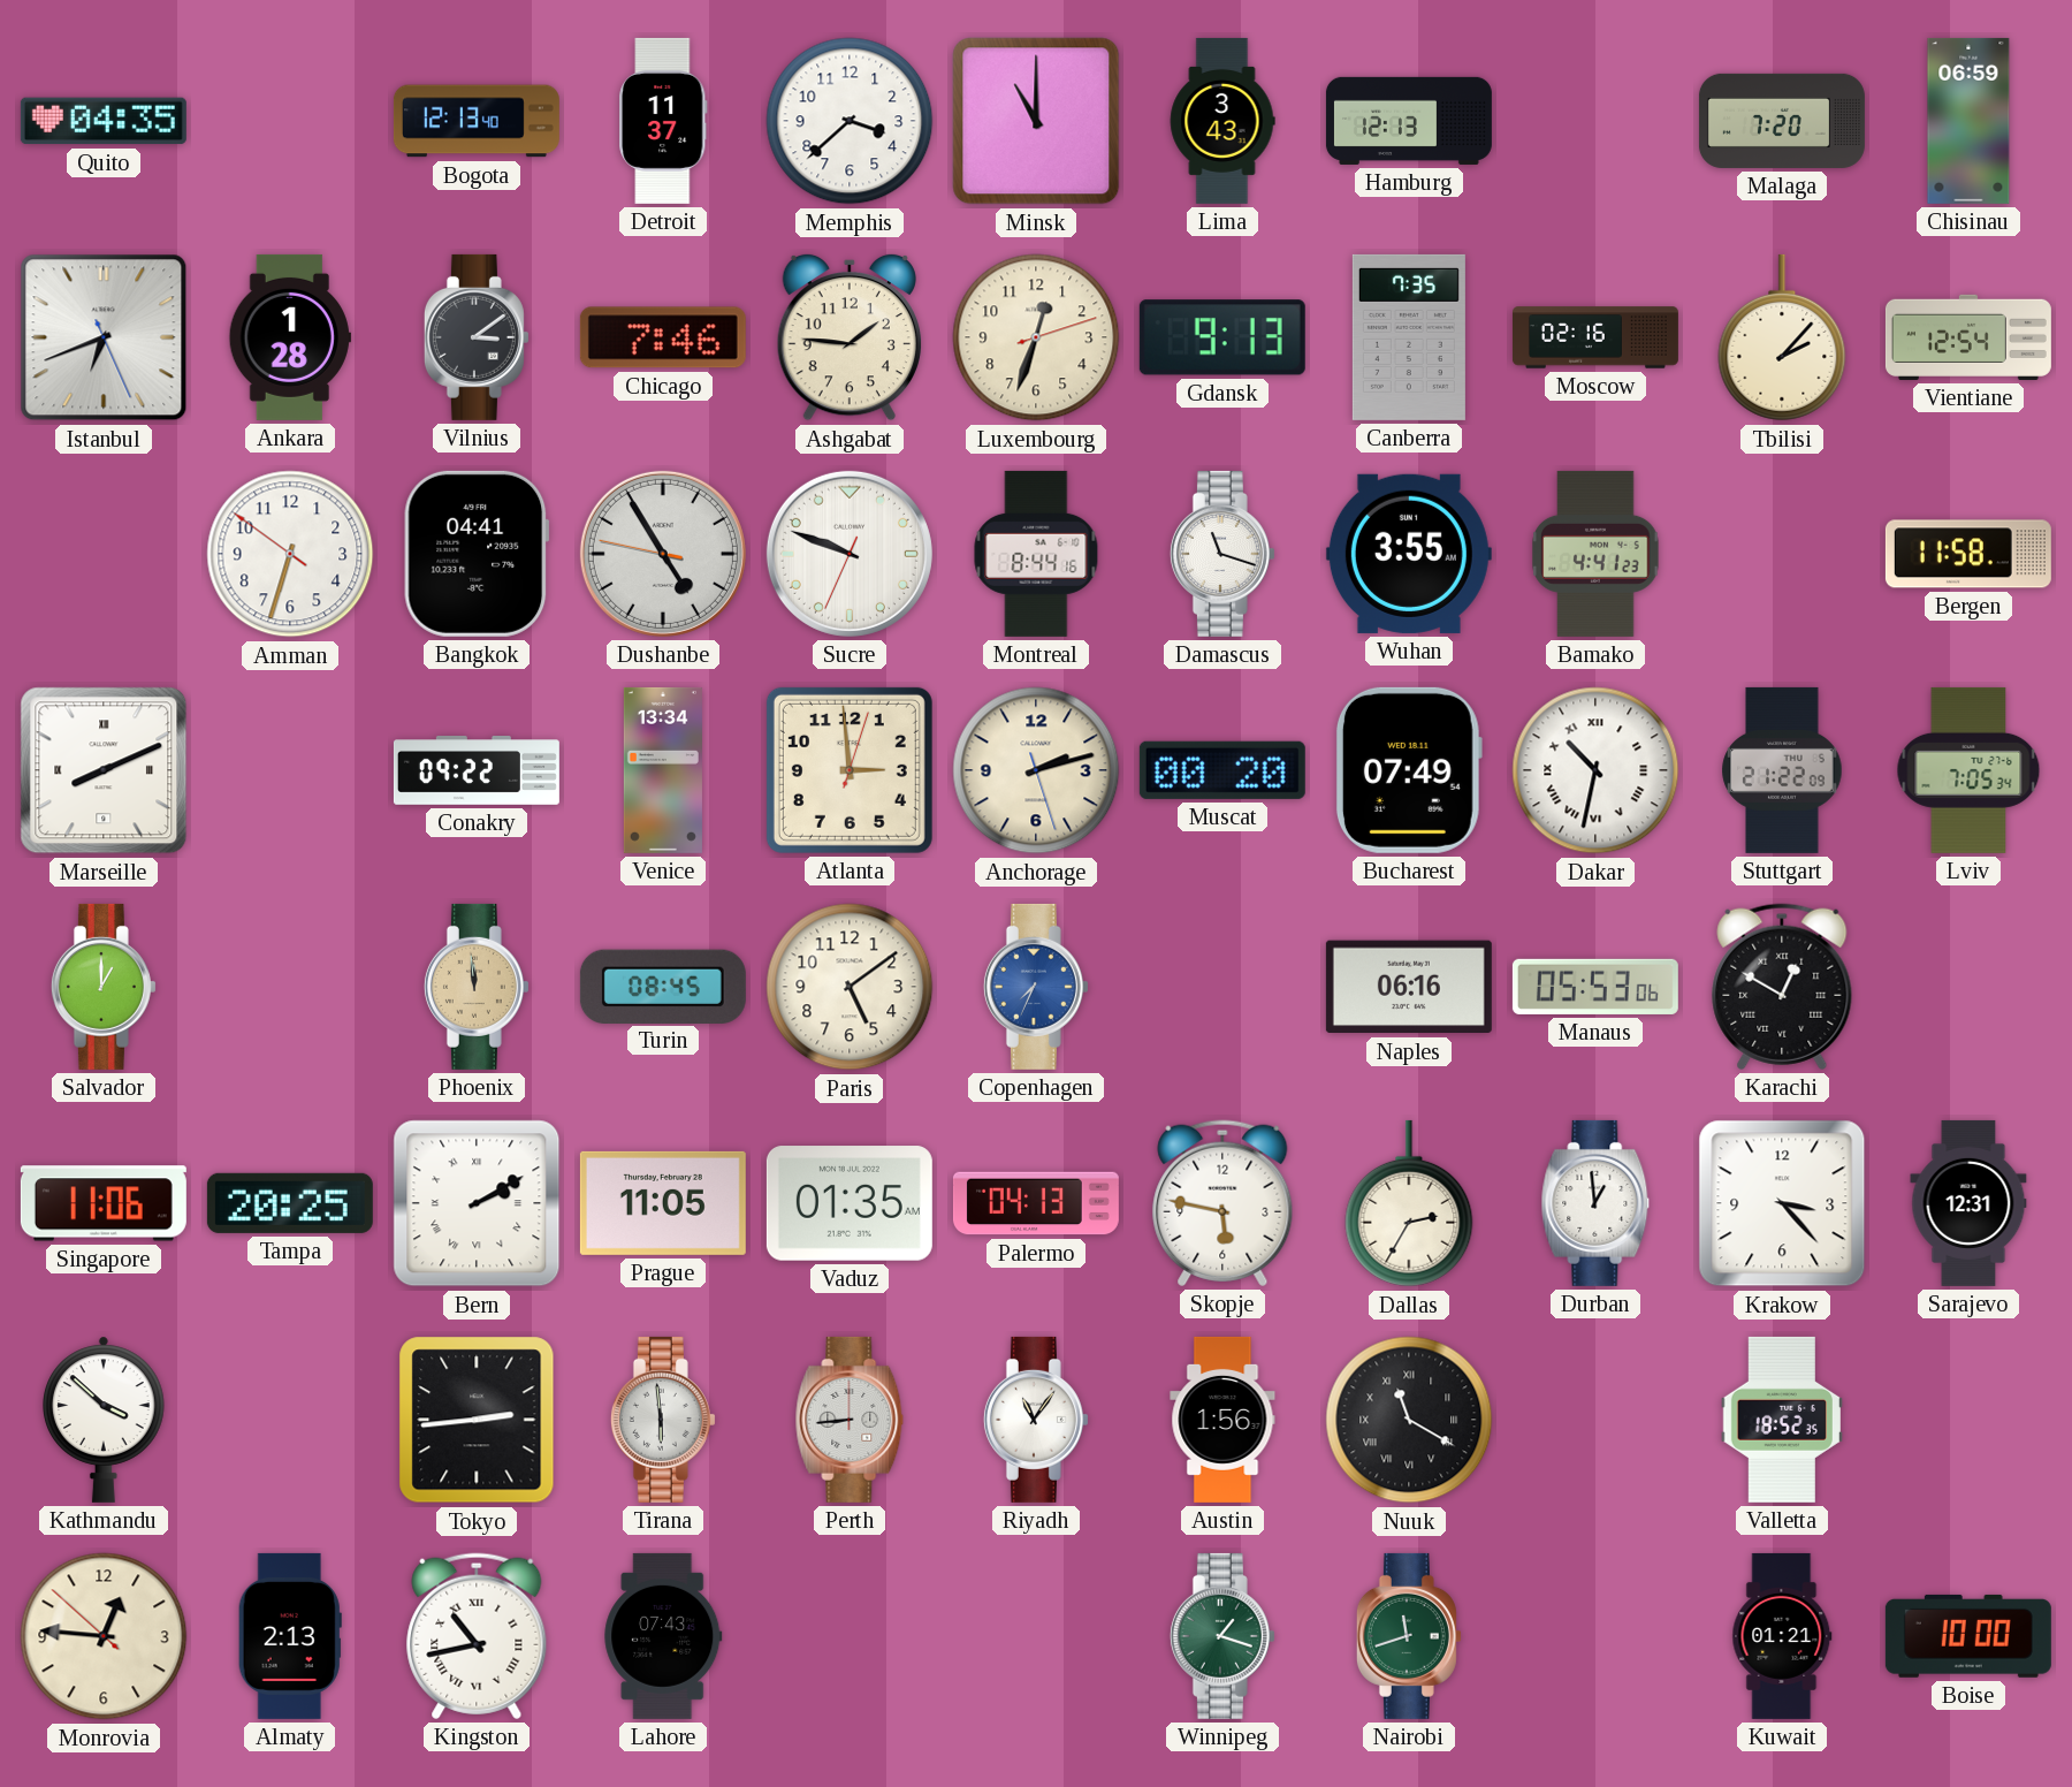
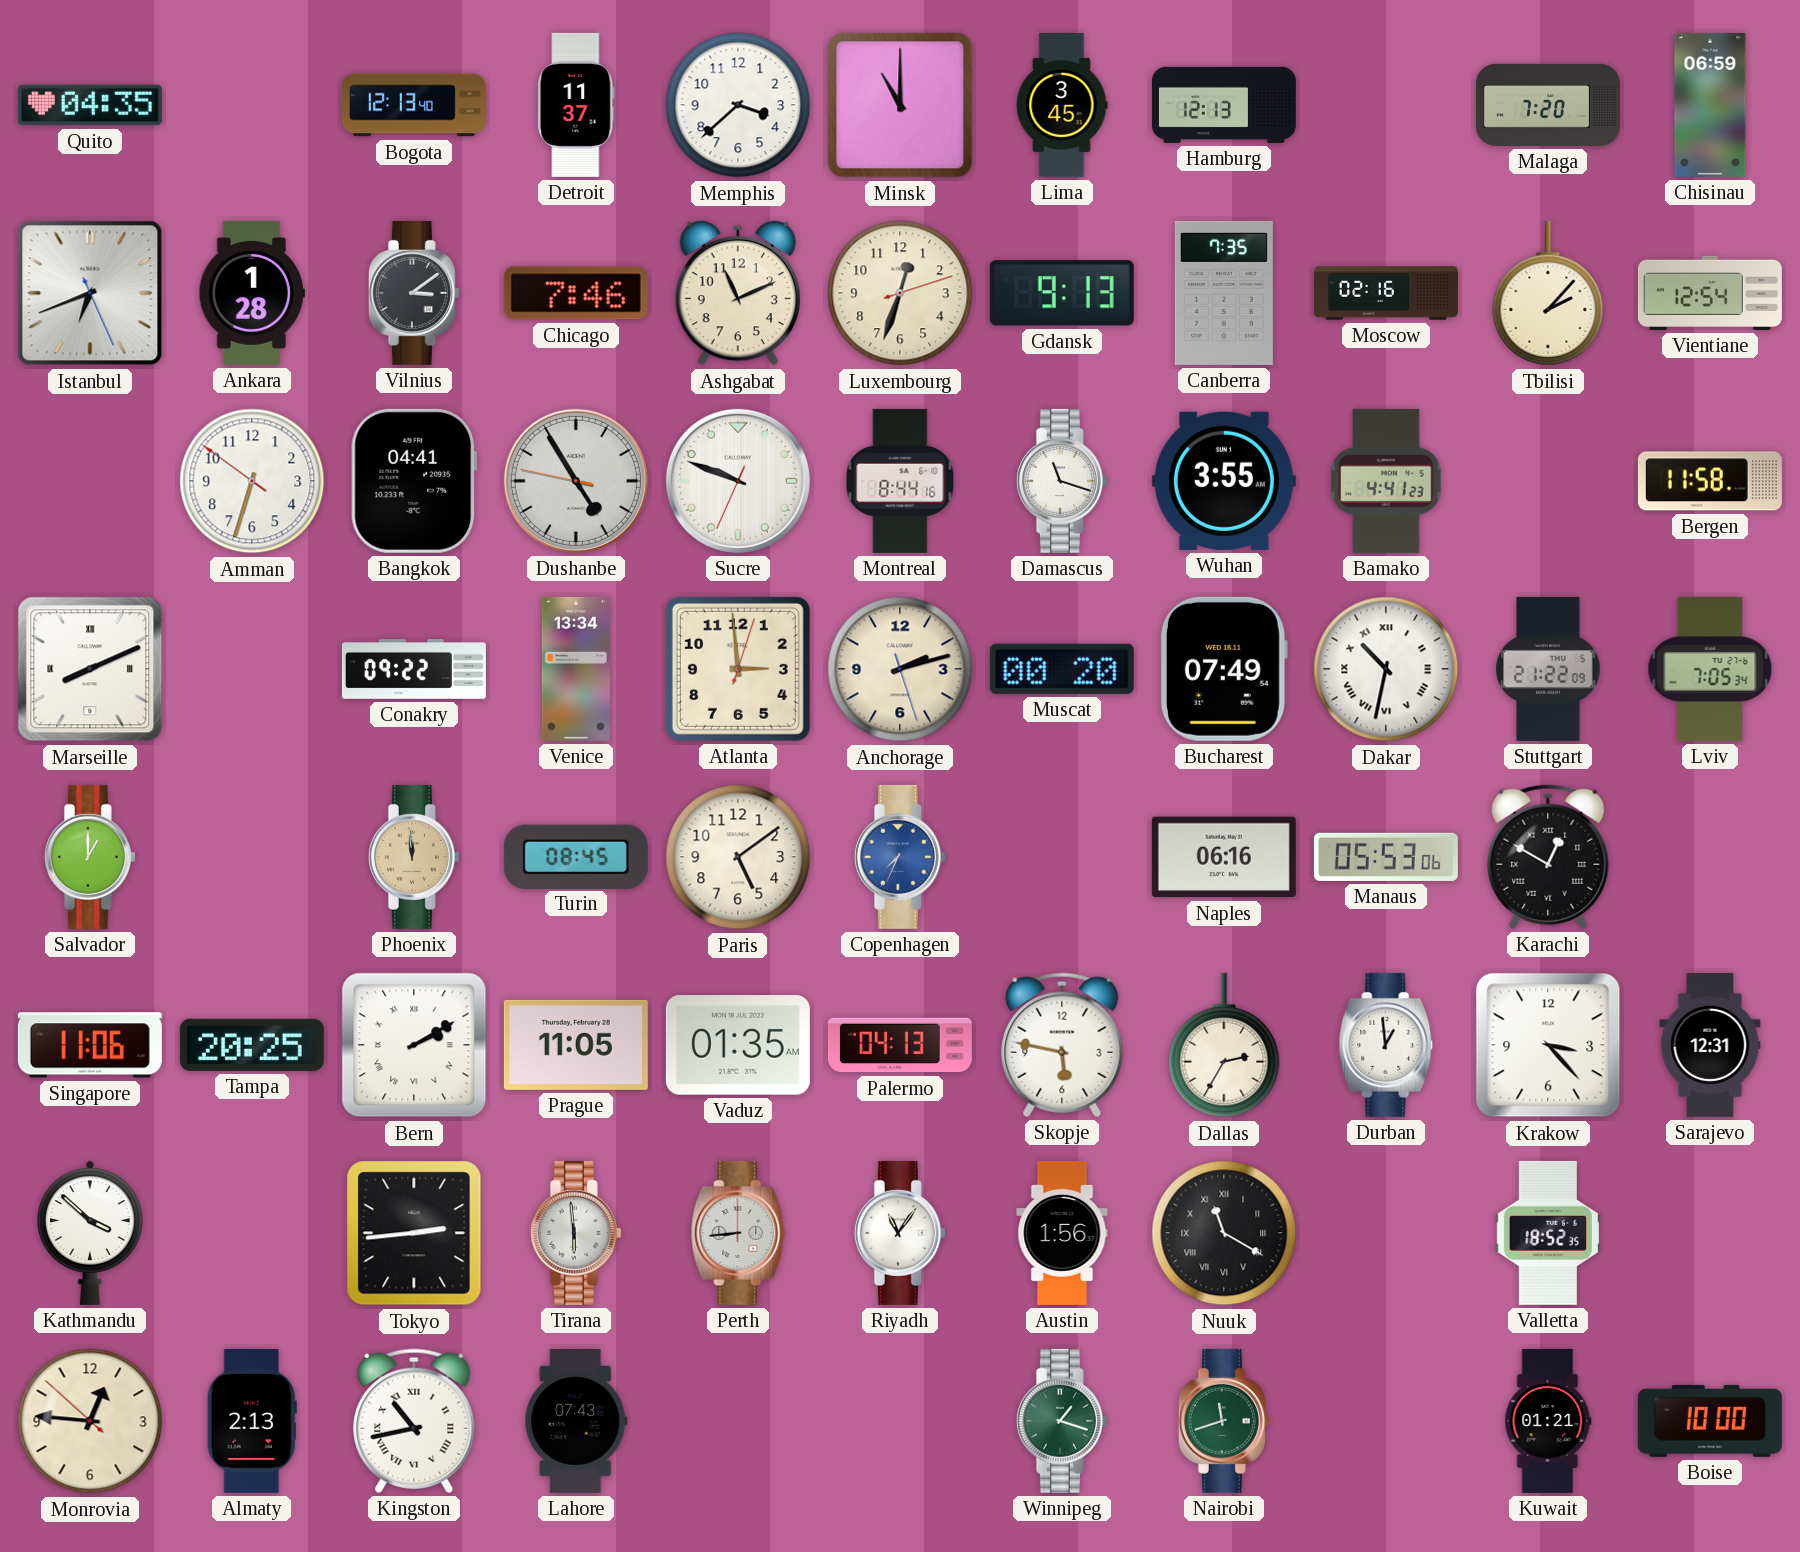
Lima: 3:43 -> 3:45
Ashgabat: 1:46 -> 11:11
